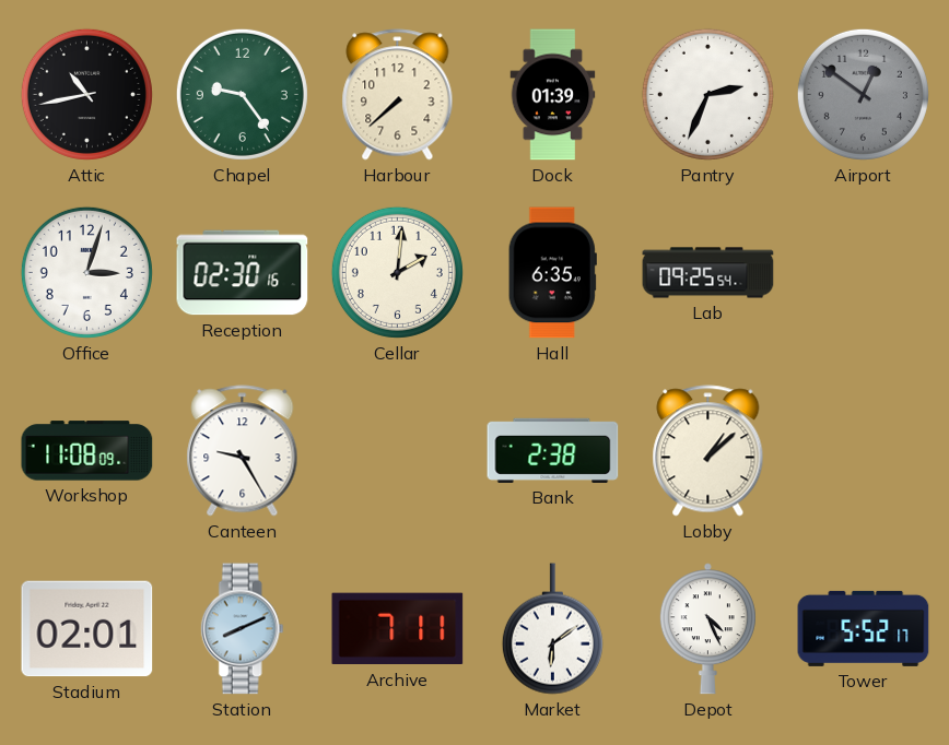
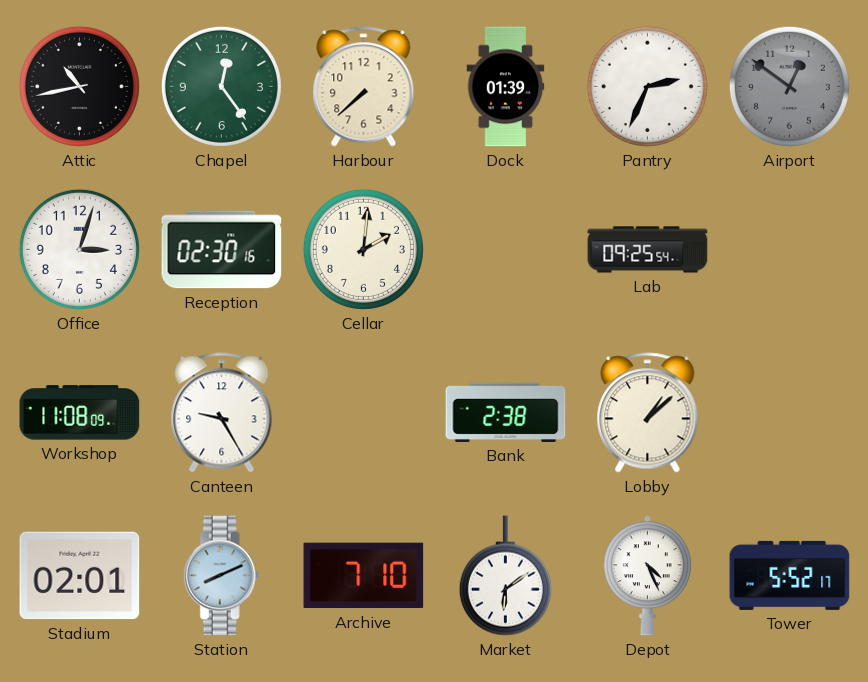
Chapel: 9:24 -> 12:24
Hall: 6:35 -> none
Archive: 7:11 -> 7:10
